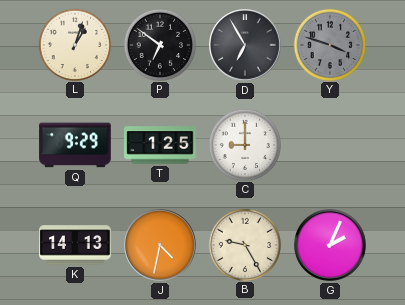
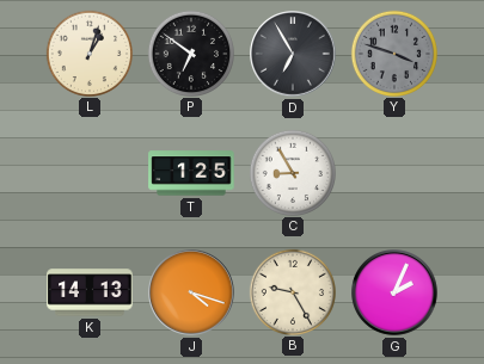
Q: 9:29 -> none
C: 9:00 -> 8:55
J: 4:32 -> 4:18
